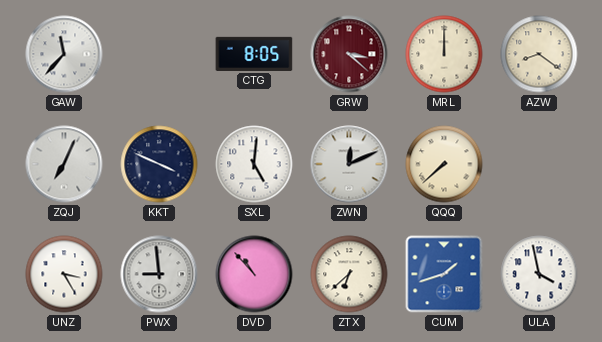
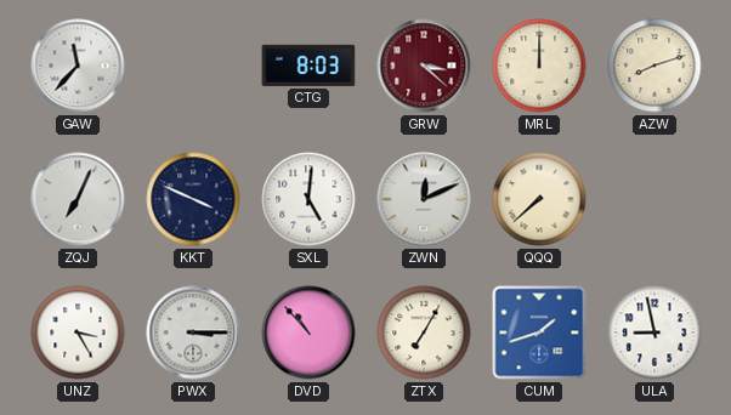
CTG: 8:05 -> 8:03
AZW: 8:21 -> 8:12
PWX: 8:59 -> 3:15
ZTX: 6:38 -> 7:05
ULA: 3:58 -> 8:58
